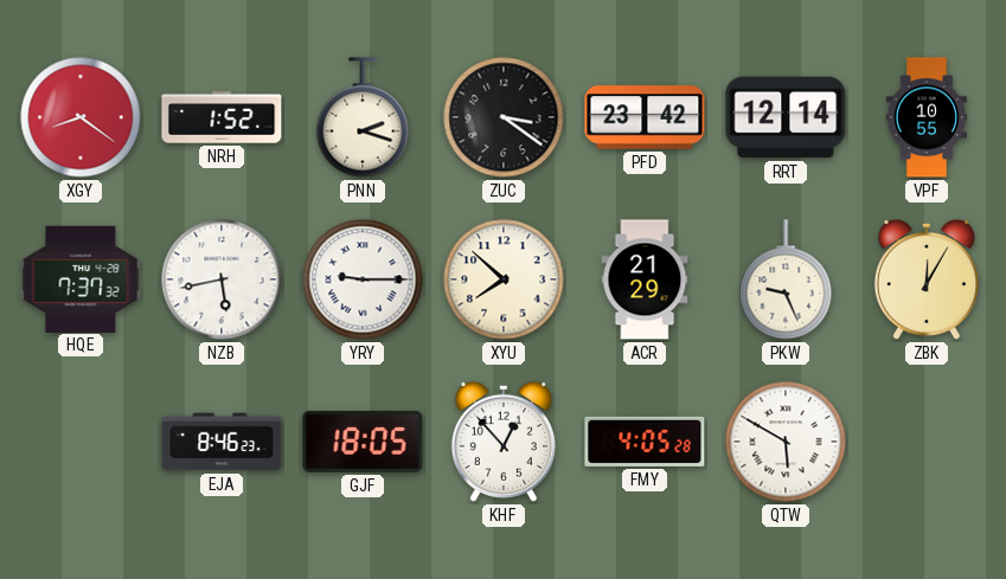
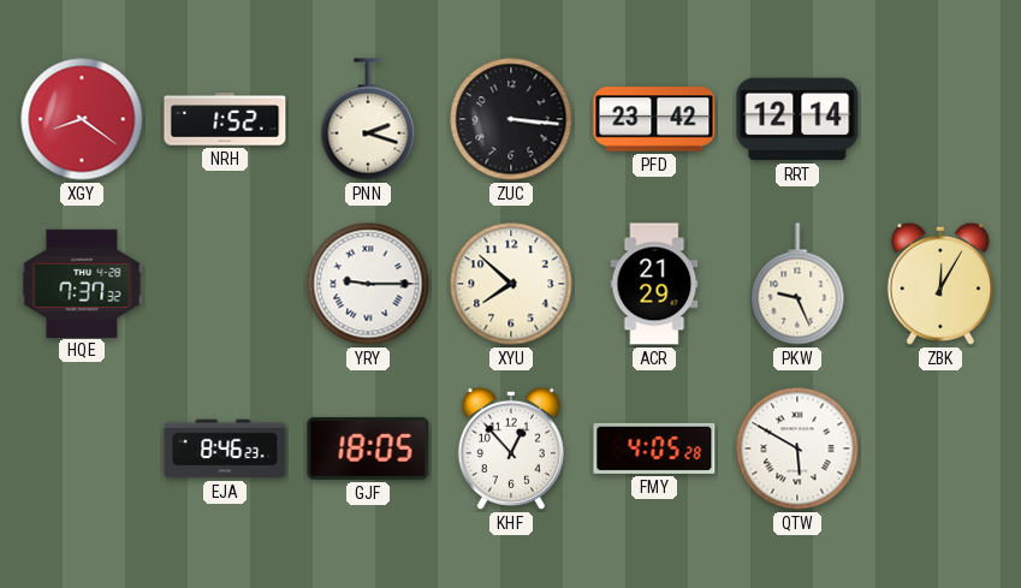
ZUC: 3:21 -> 3:16
VPF: 10:55 -> none
NZB: 5:43 -> none
